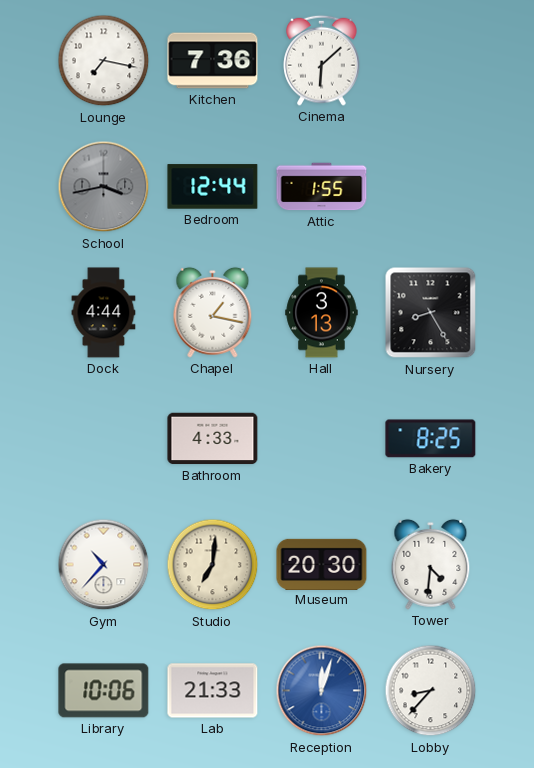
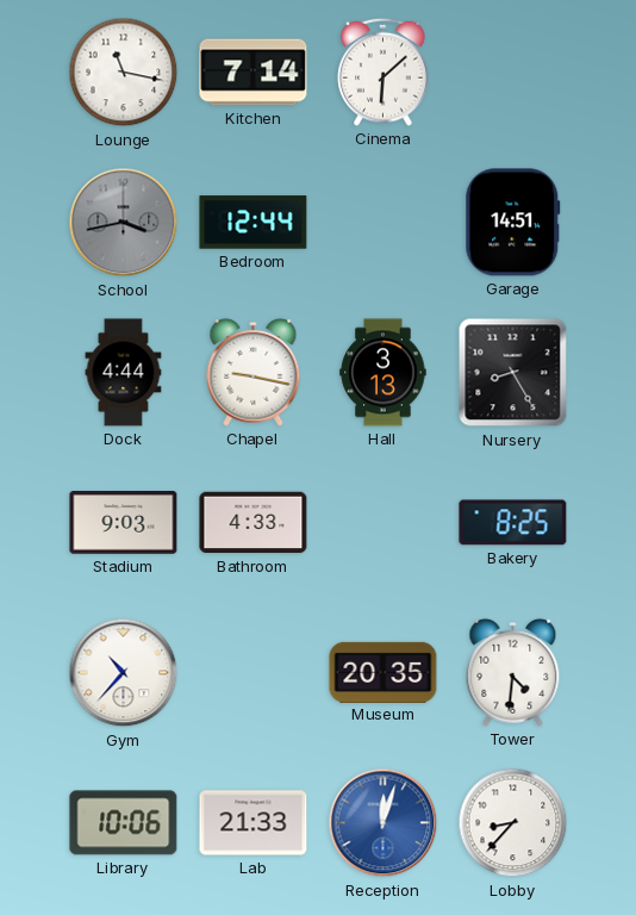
Lounge: 7:17 -> 11:17
Kitchen: 7:36 -> 7:14
Attic: 1:55 -> none
Garage: none -> 14:51
Chapel: 1:17 -> 9:17
Stadium: none -> 9:03
Studio: 7:01 -> none
Museum: 20:30 -> 20:35
